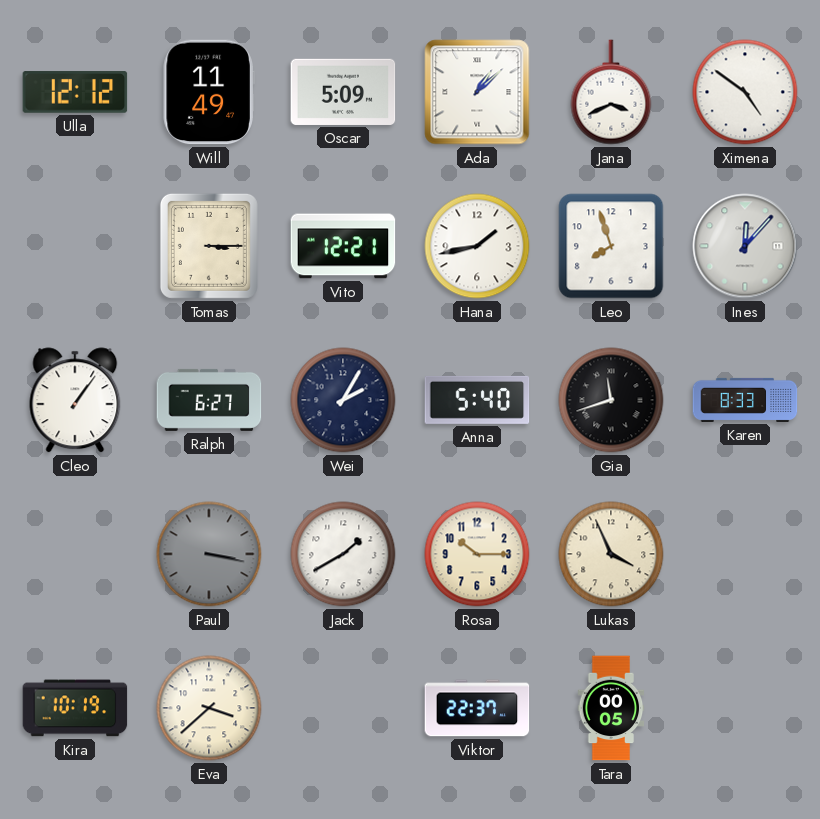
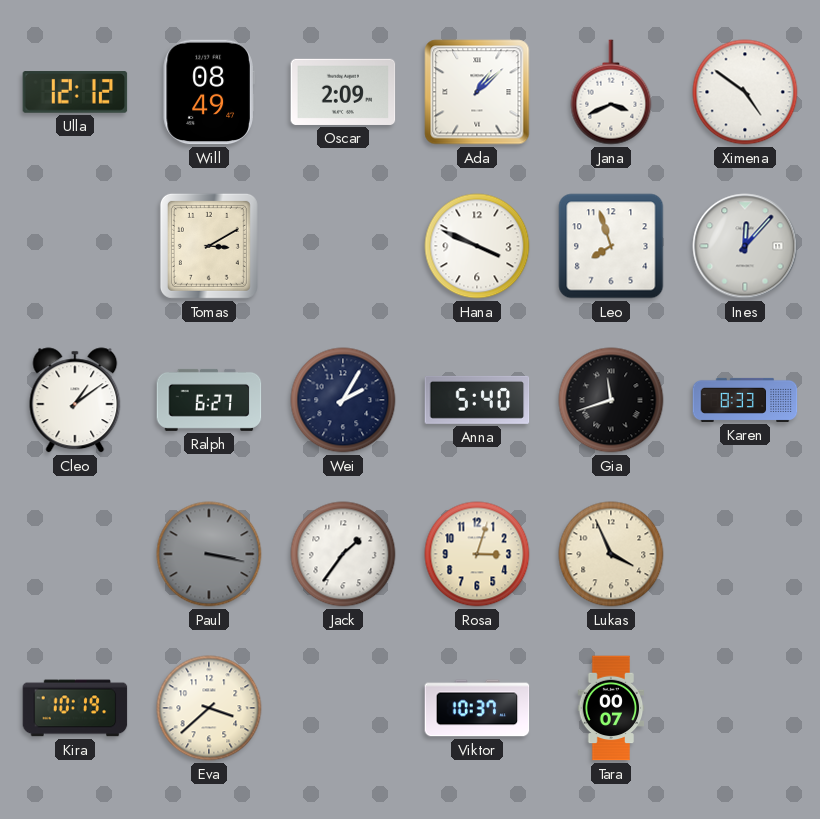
Will: 11:49 -> 08:49
Oscar: 5:09 -> 2:09
Tomas: 3:15 -> 3:10
Vito: 12:21 -> none
Hana: 1:43 -> 3:49
Cleo: 1:06 -> 1:09
Jack: 1:40 -> 1:36
Rosa: 10:15 -> 3:03
Viktor: 22:37 -> 10:37
Tara: 00:05 -> 00:07
